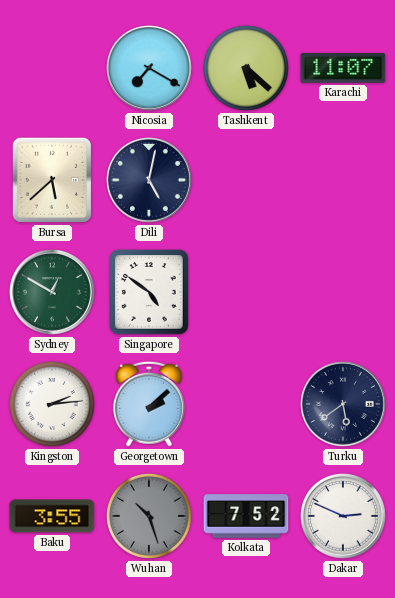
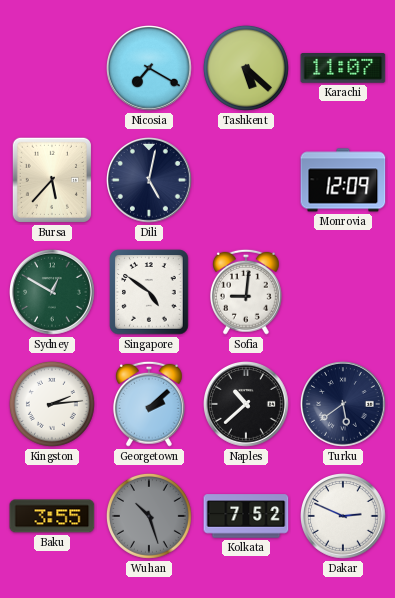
Bursa: 5:38 -> 5:37
Monrovia: none -> 12:09
Sofia: none -> 9:01
Naples: none -> 10:38
